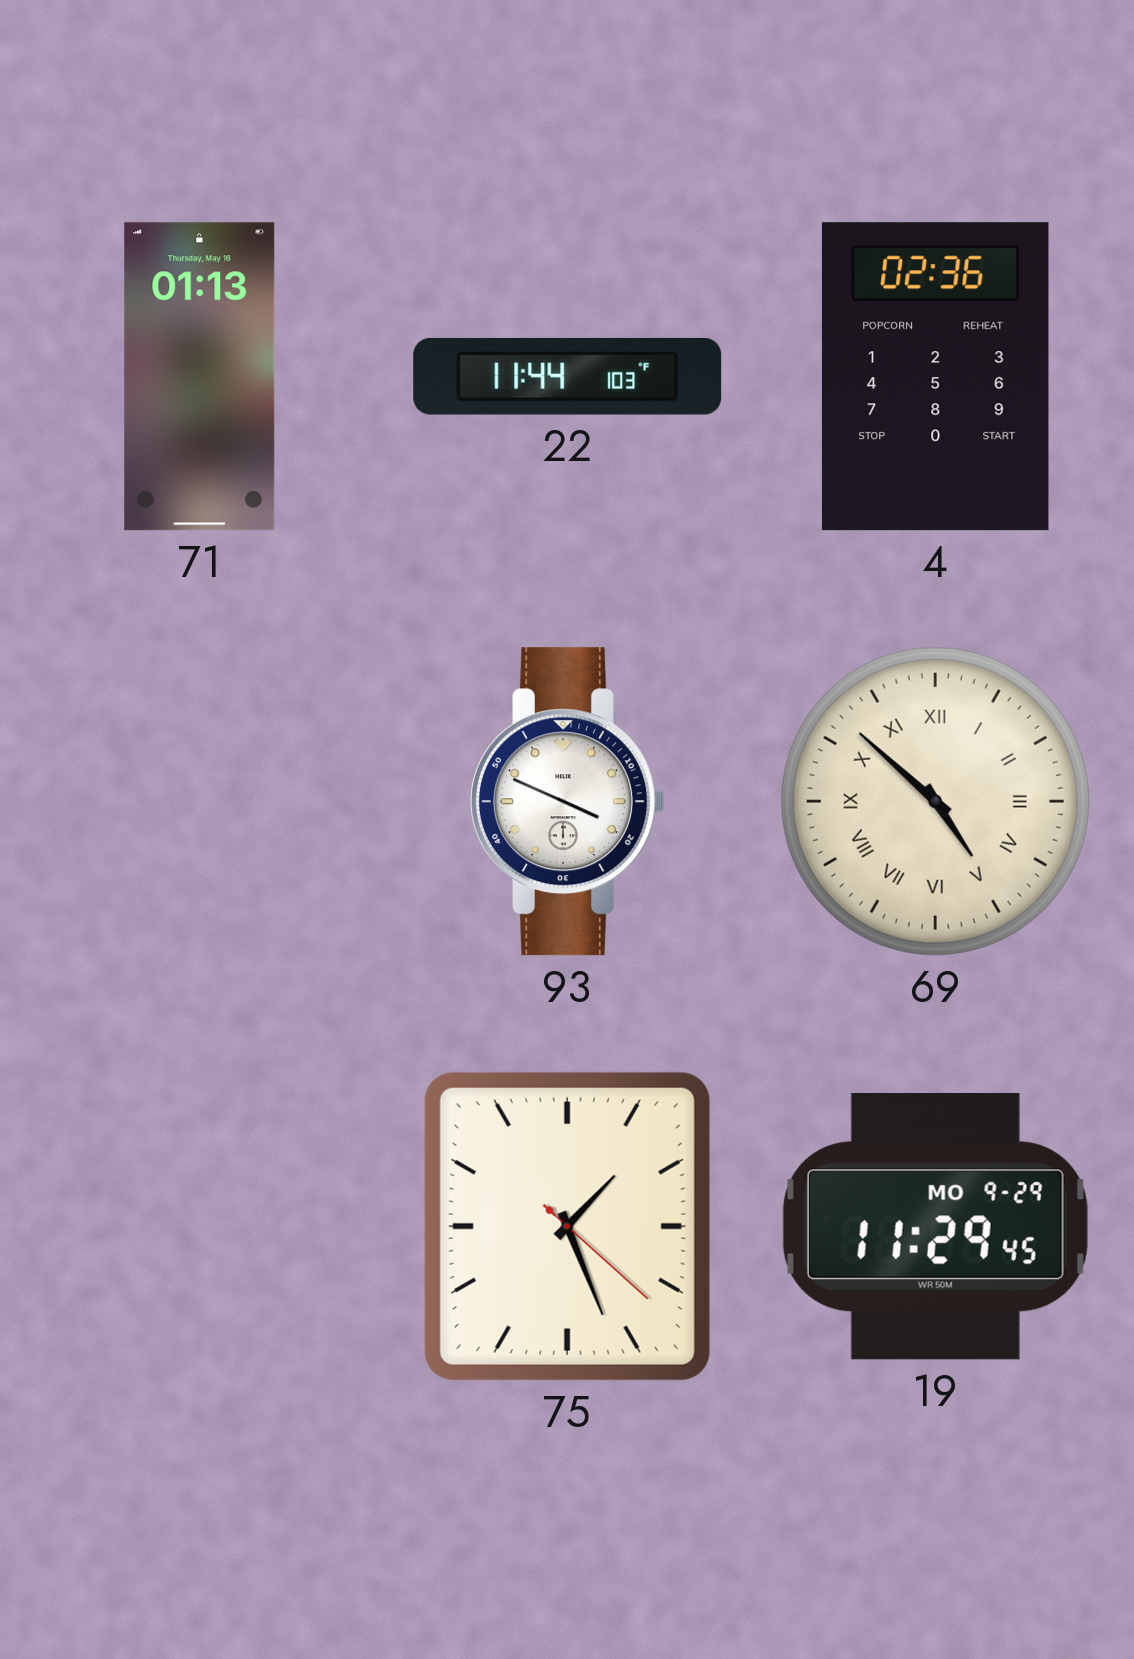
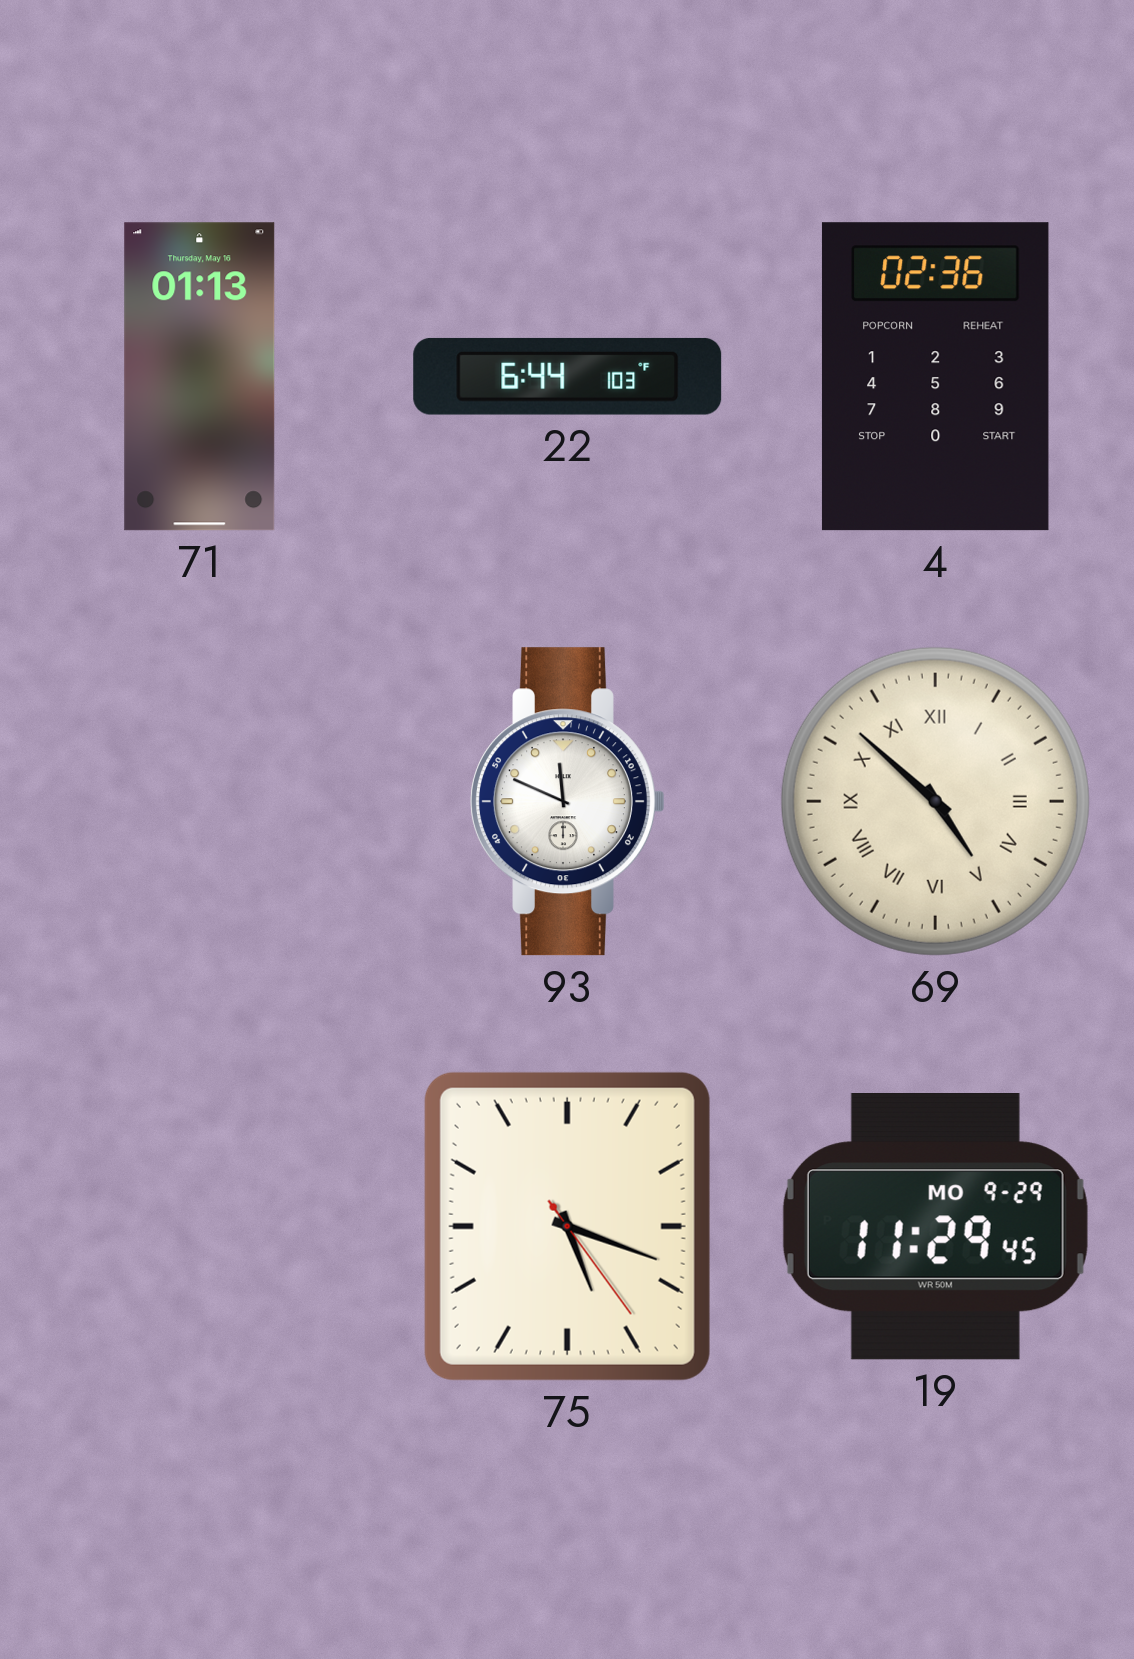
22: 11:44 -> 6:44
93: 3:49 -> 11:49
75: 1:26 -> 5:18
